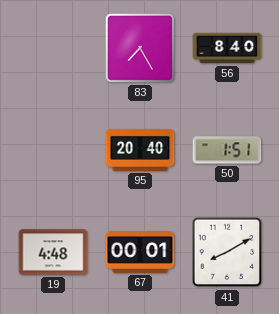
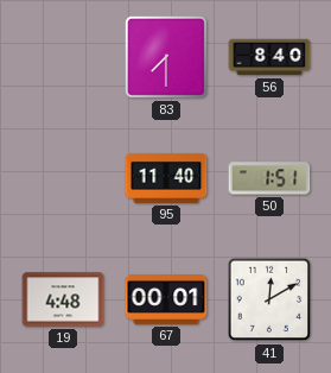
83: 7:25 -> 7:30
95: 20:40 -> 11:40
41: 8:10 -> 12:10
